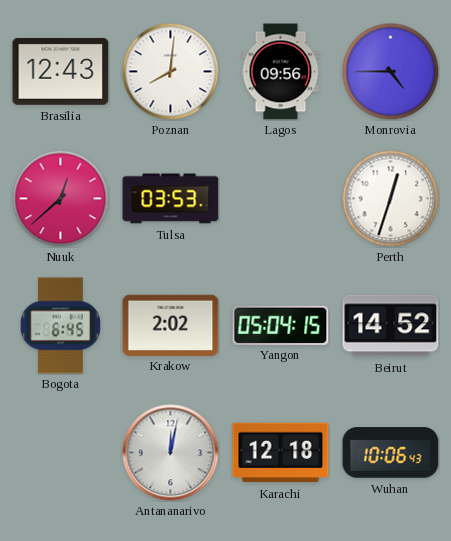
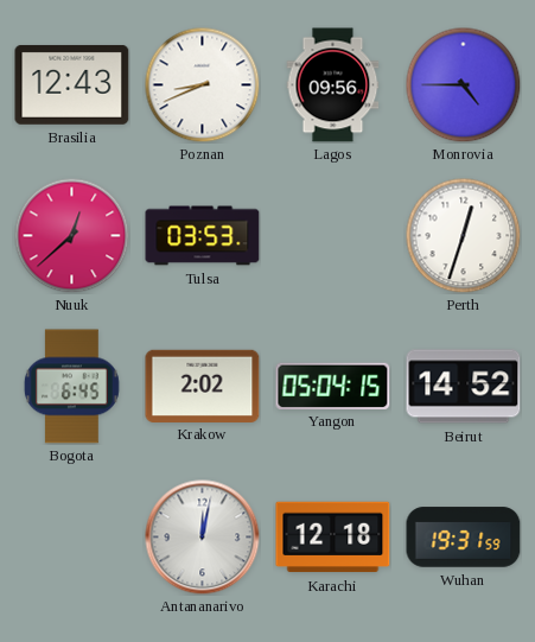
Poznan: 8:01 -> 8:41
Wuhan: 10:06 -> 19:31
